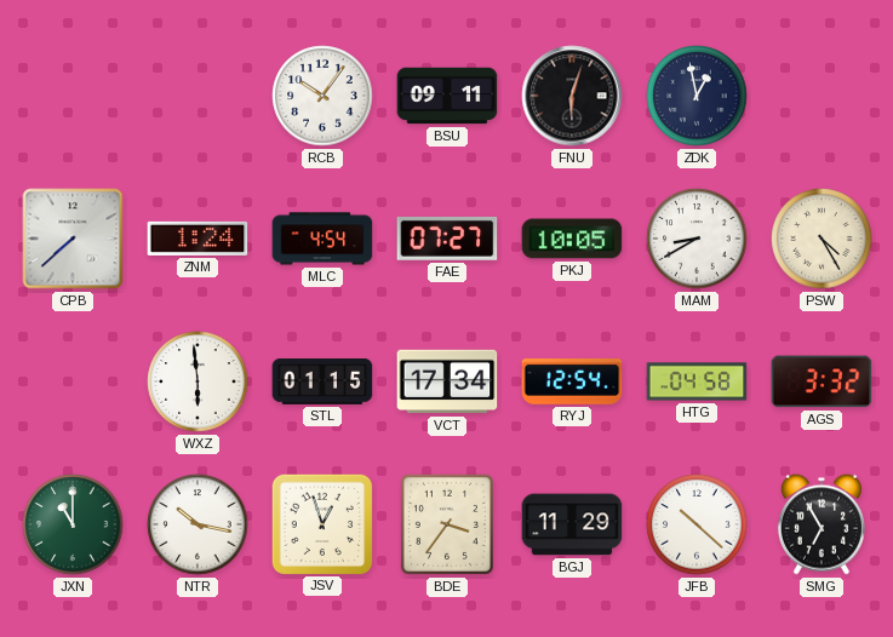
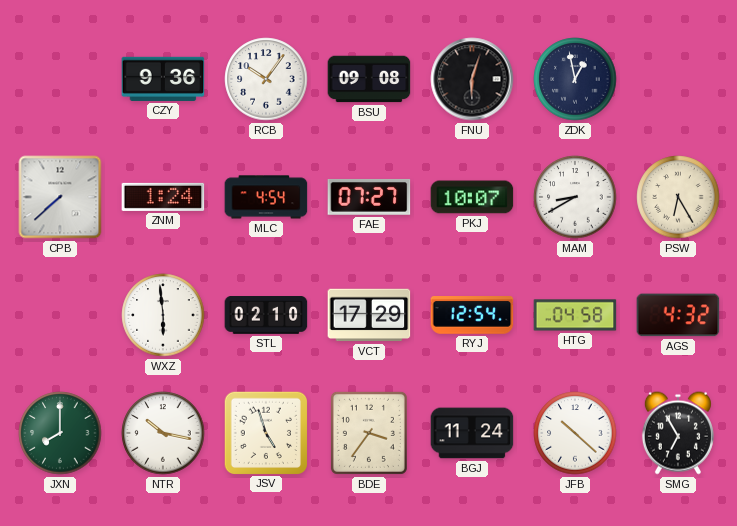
CZY: none -> 9:36
BSU: 09:11 -> 09:08
PKJ: 10:05 -> 10:07
PSW: 4:25 -> 6:25
STL: 01:15 -> 02:10
VCT: 17:34 -> 17:29
AGS: 3:32 -> 4:32
JXN: 11:00 -> 8:00
JSV: 12:57 -> 4:57
BGJ: 11:29 -> 11:24
